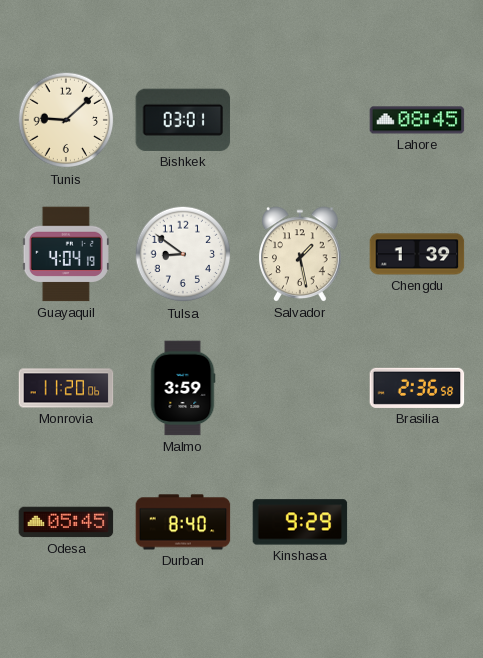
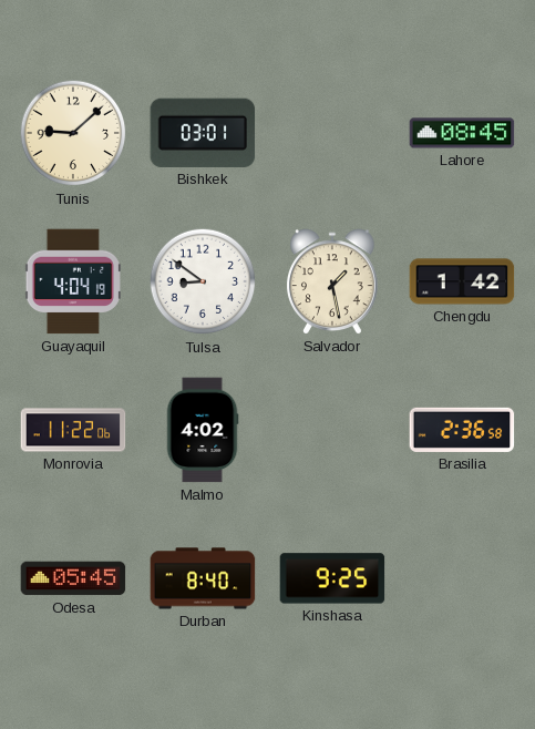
Chengdu: 1:39 -> 1:42
Monrovia: 11:20 -> 11:22
Malmo: 3:59 -> 4:02
Kinshasa: 9:29 -> 9:25
